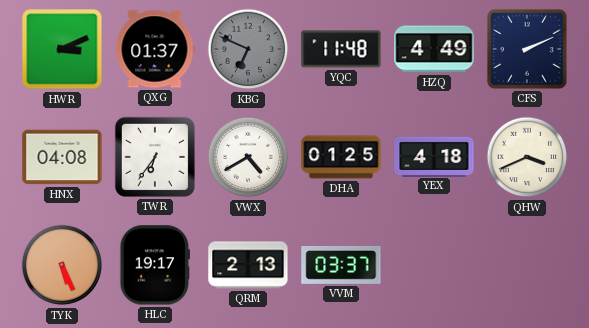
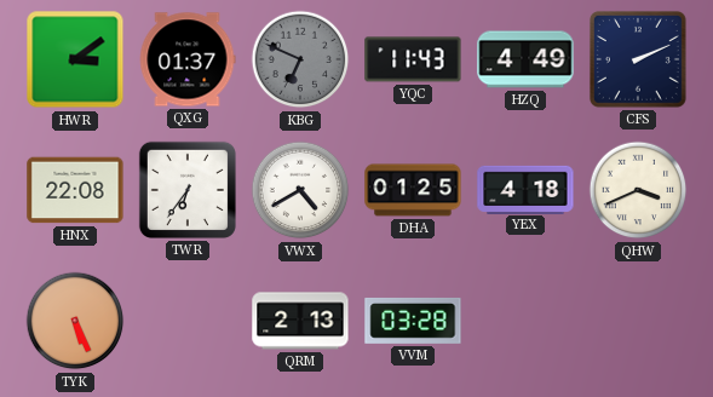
HWR: 3:11 -> 3:09
YQC: 11:48 -> 11:43
HNX: 04:08 -> 22:08
HLC: 19:17 -> none
VVM: 03:37 -> 03:28
